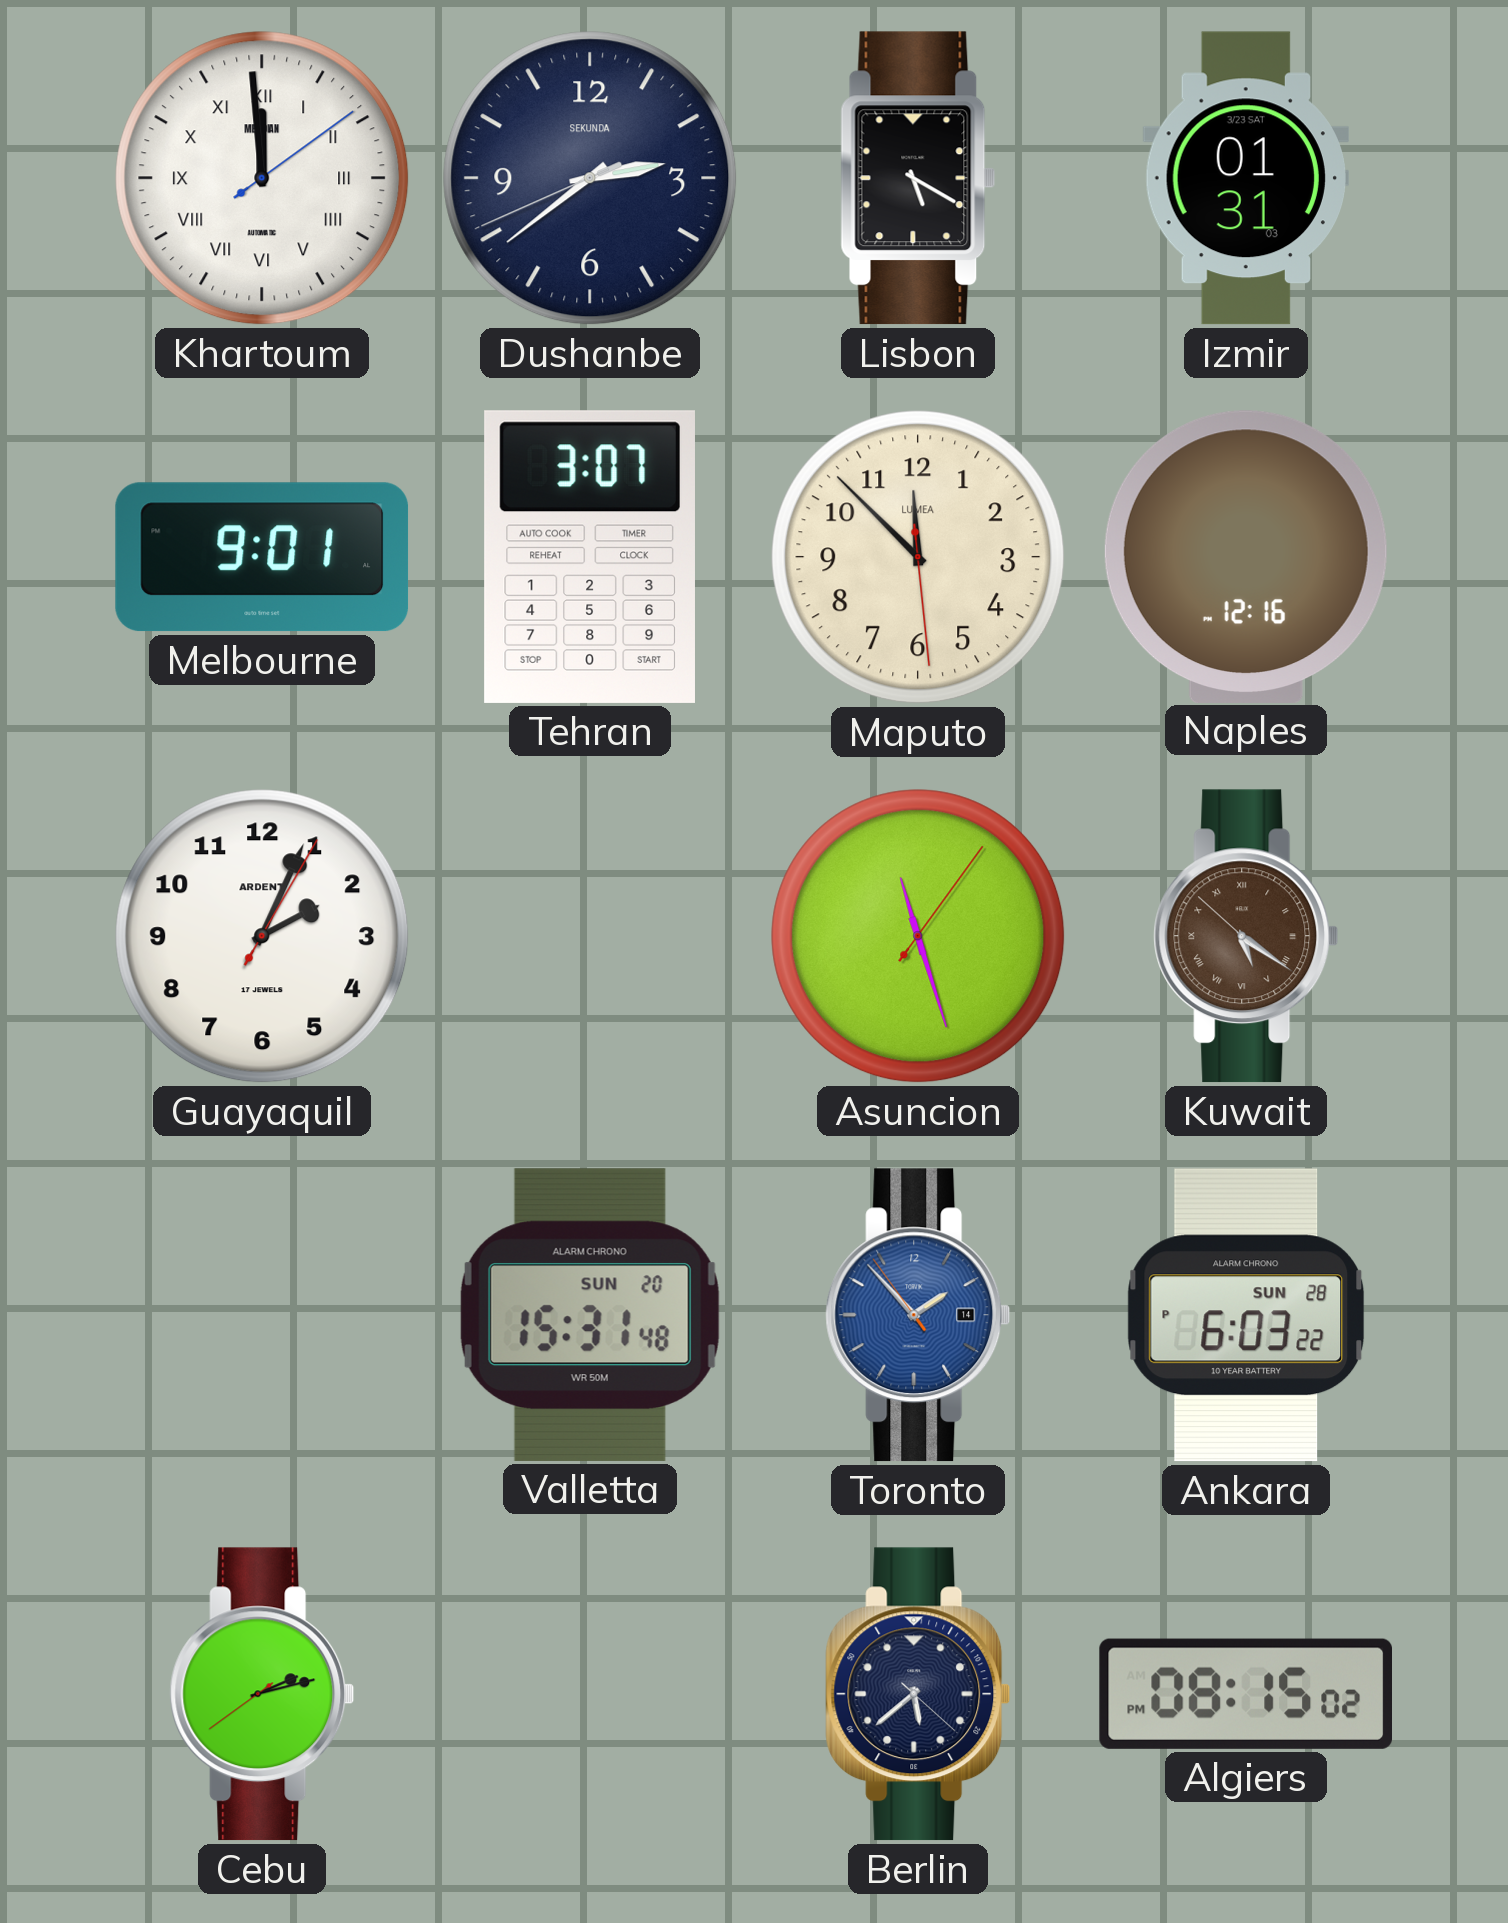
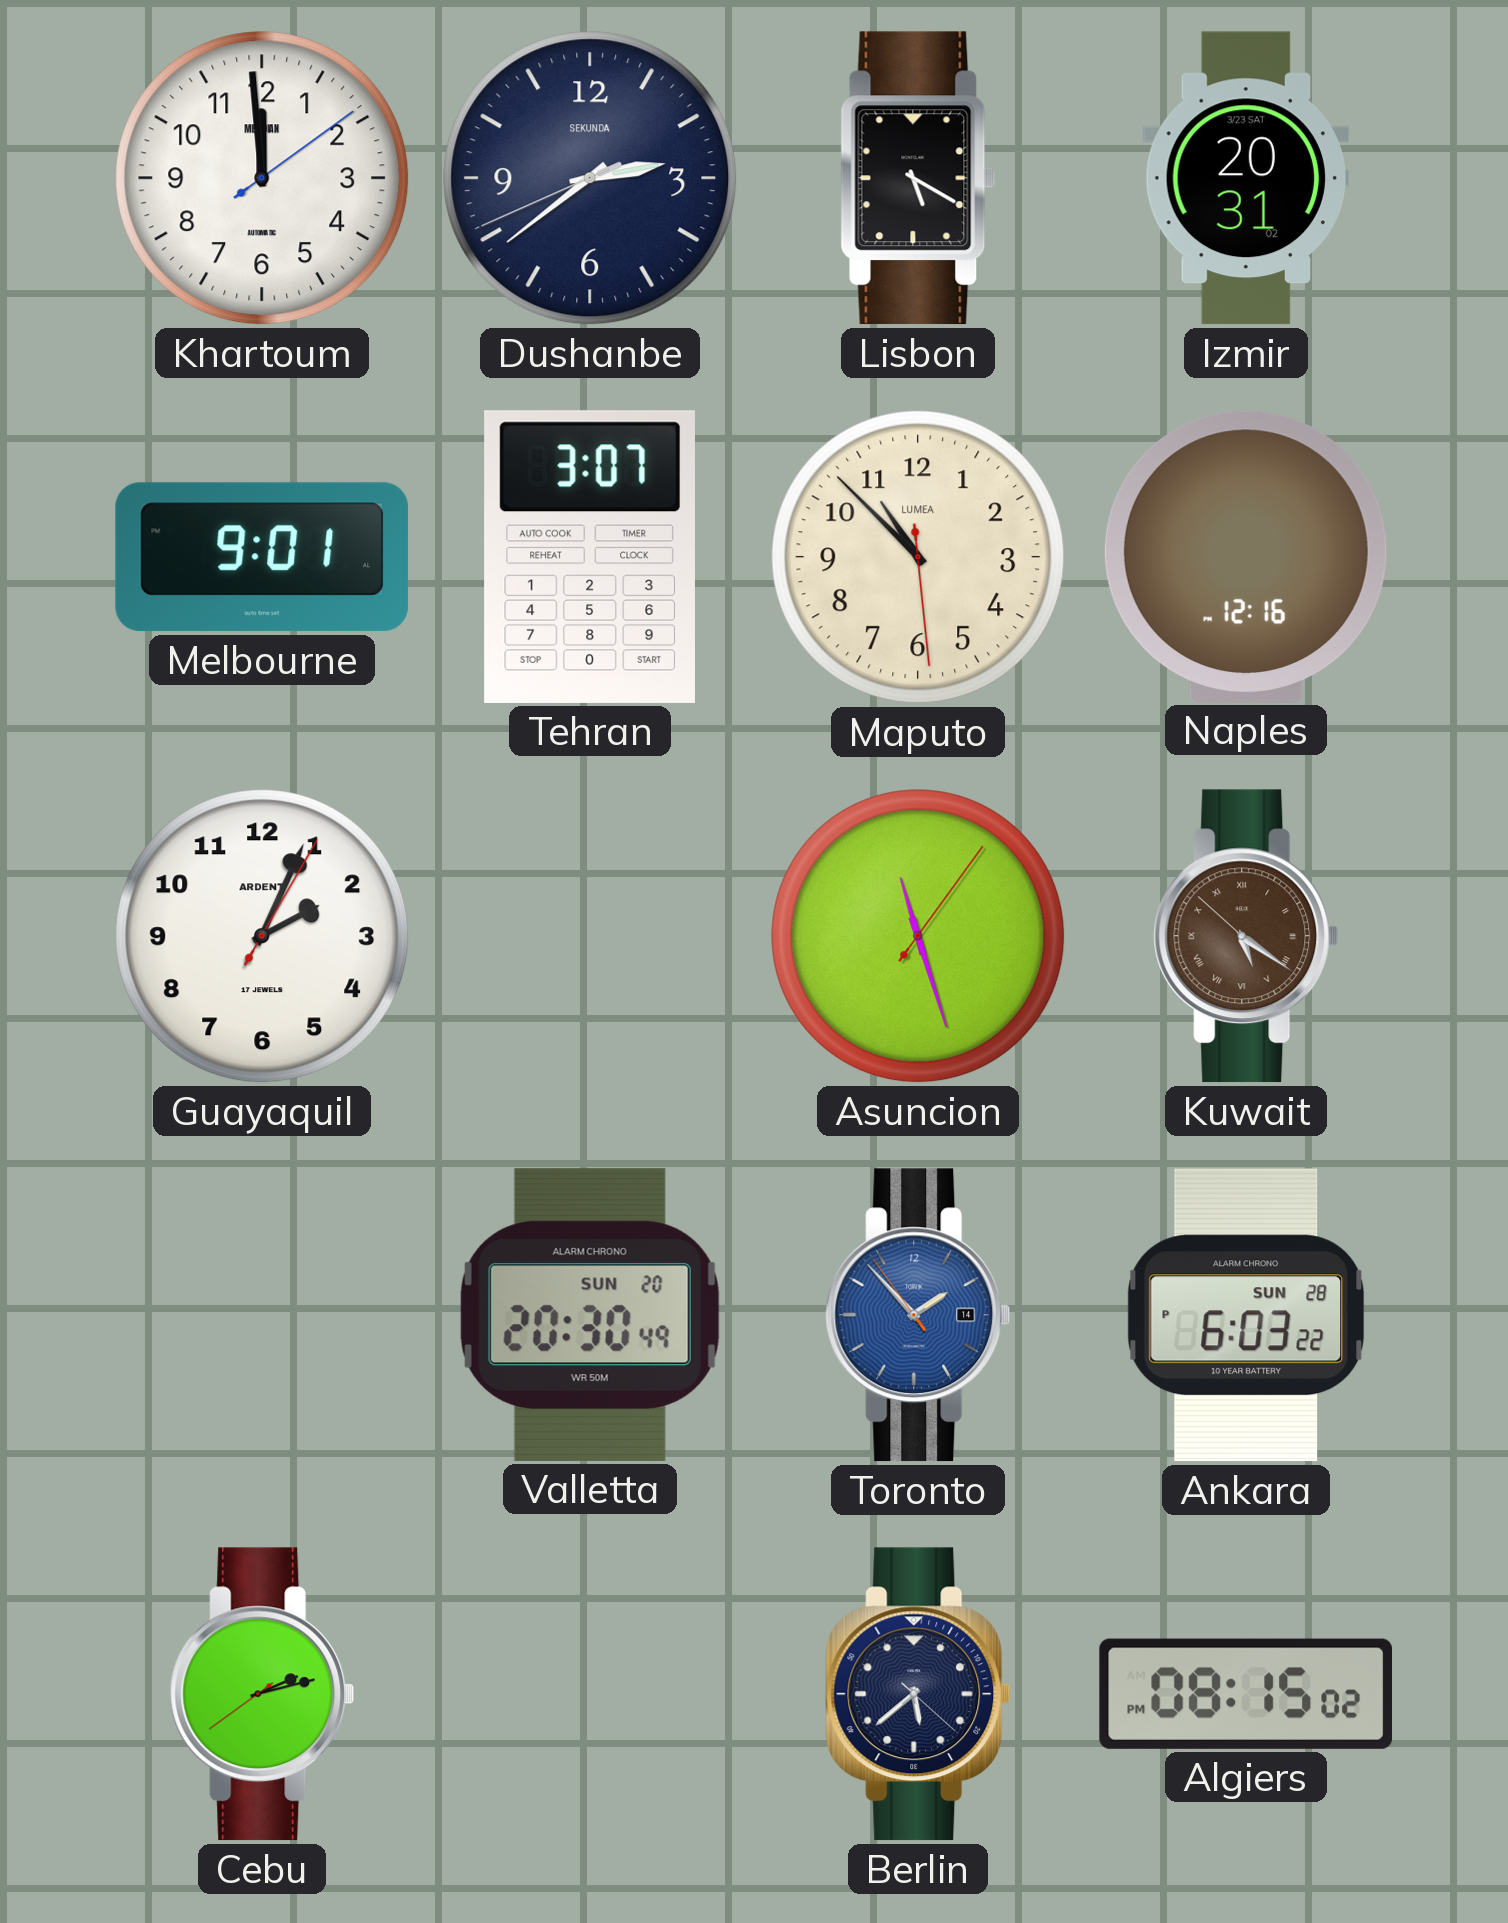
Khartoum numerals: Roman -> Arabic
Izmir: 01:31 -> 20:31
Maputo: 11:52 -> 10:52
Valletta: 15:31 -> 20:30
